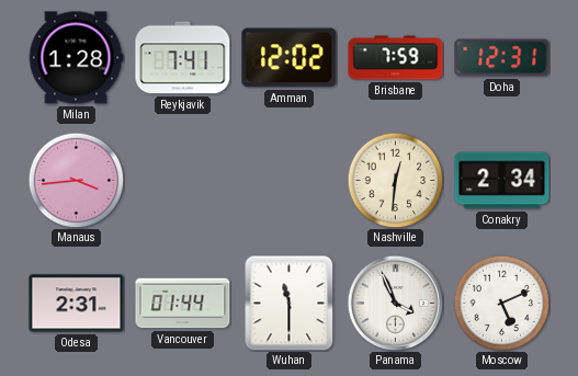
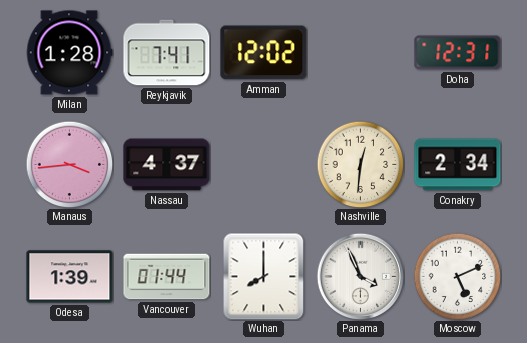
Brisbane: 7:59 -> none
Nassau: none -> 4:37
Odesa: 2:31 -> 1:39
Wuhan: 11:30 -> 8:00
